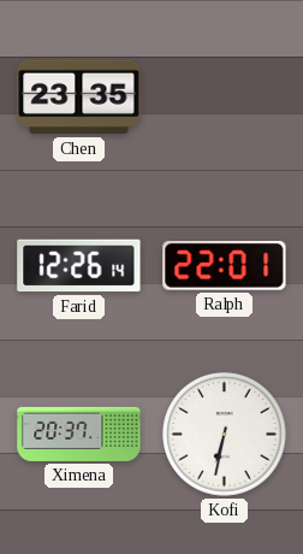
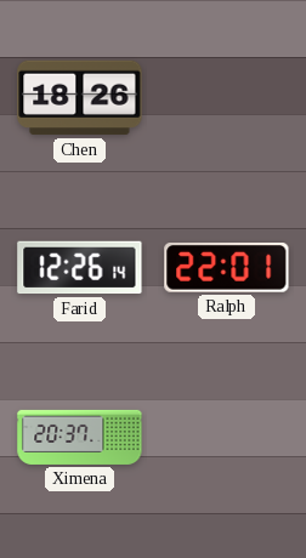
Chen: 23:35 -> 18:26
Kofi: 6:32 -> none
